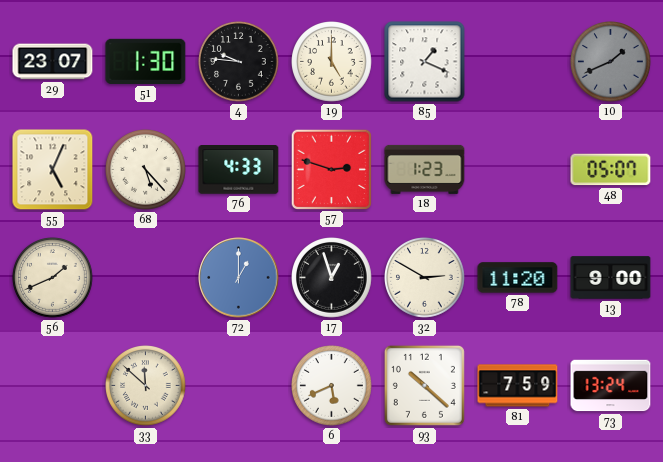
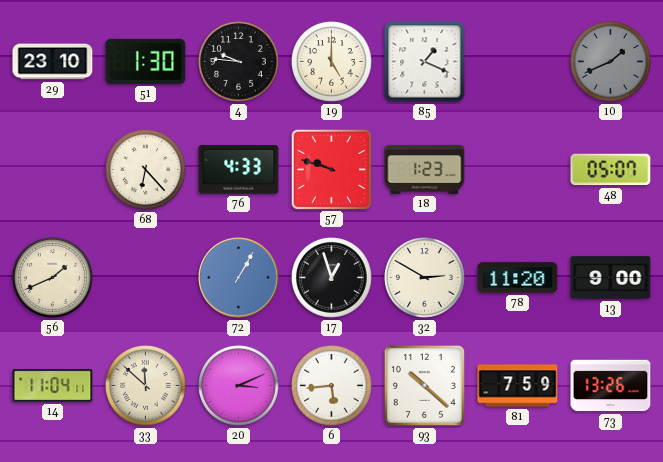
29: 23:07 -> 23:10
55: 5:04 -> none
68: 5:23 -> 6:23
57: 2:48 -> 9:48
72: 1:00 -> 1:05
14: none -> 11:04
20: none -> 3:11
6: 5:41 -> 5:44
73: 13:24 -> 13:26
